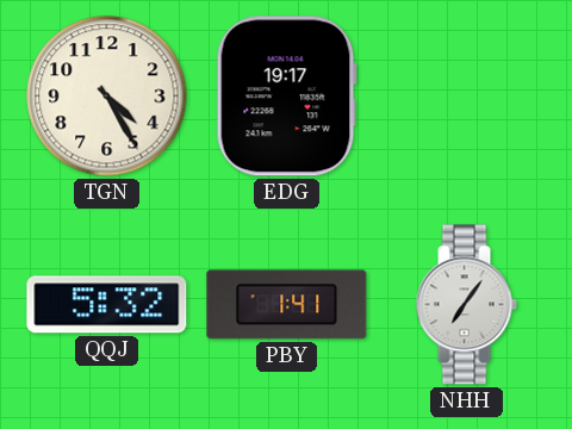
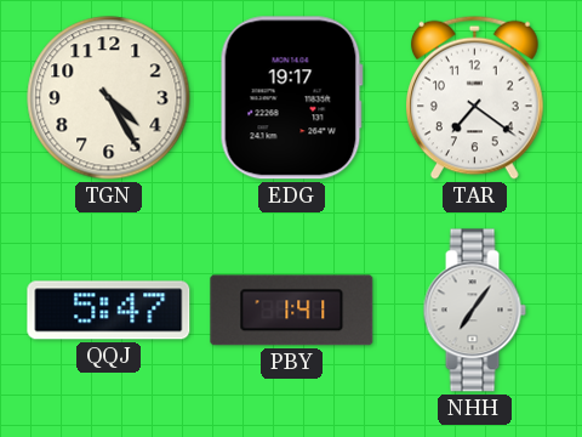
TAR: none -> 7:21
QQJ: 5:32 -> 5:47
